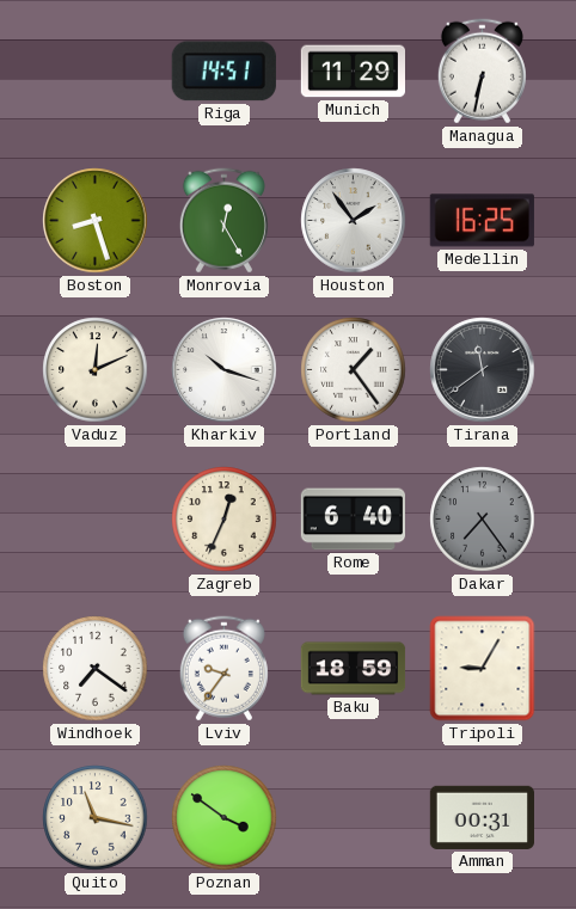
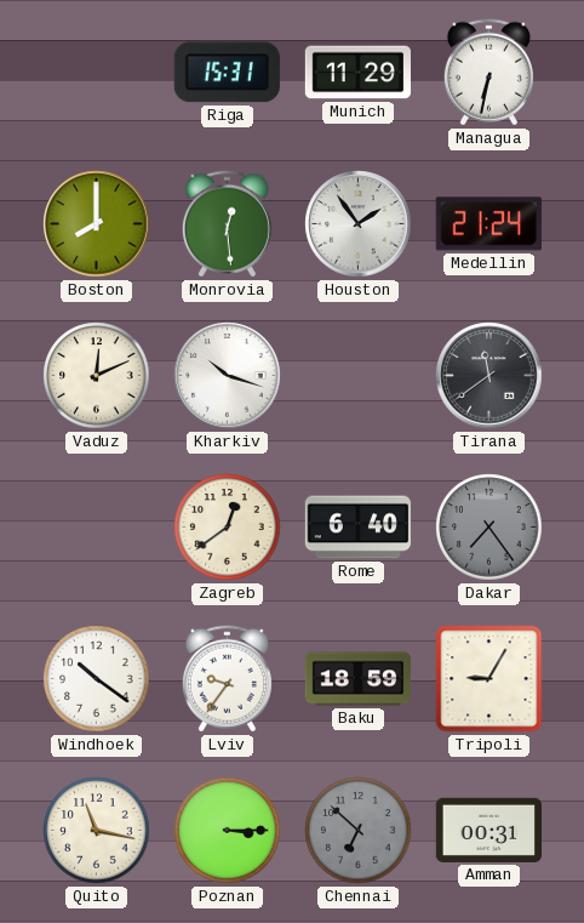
Riga: 14:51 -> 15:31
Boston: 8:27 -> 8:00
Monrovia: 12:25 -> 12:29
Medellin: 16:25 -> 21:24
Portland: 1:24 -> none
Zagreb: 12:34 -> 12:39
Windhoek: 7:21 -> 10:21
Poznan: 3:51 -> 3:15
Chennai: none -> 6:52
